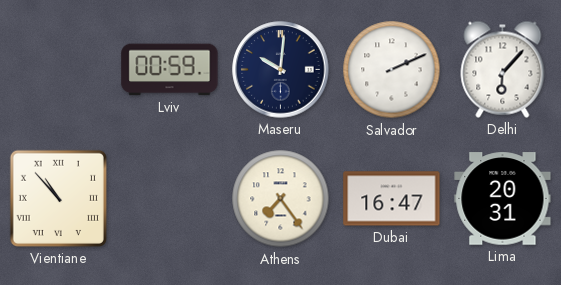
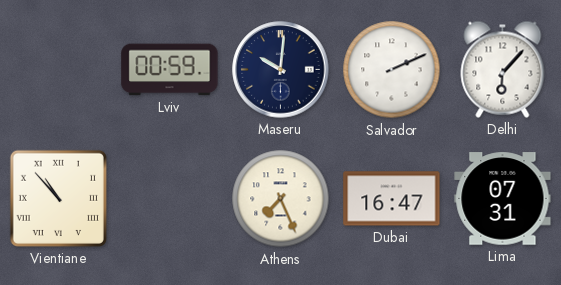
Athens: 7:24 -> 7:26
Lima: 20:31 -> 07:31
